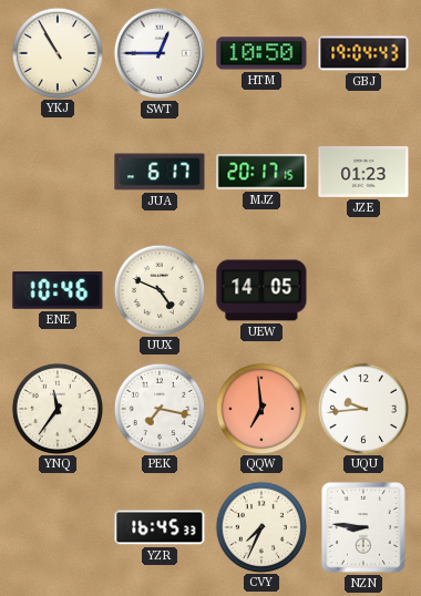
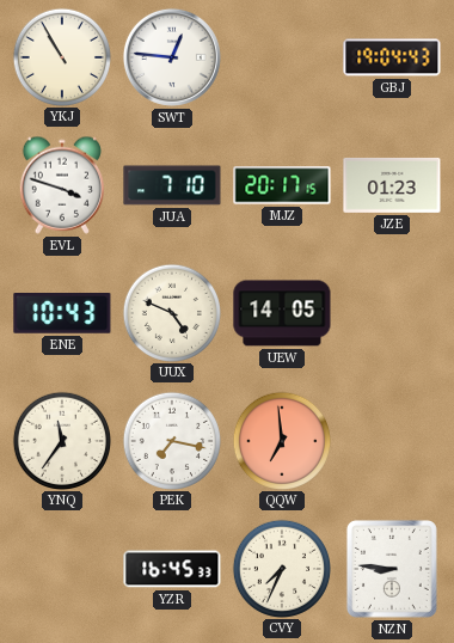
SWT: 12:45 -> 12:46
HTM: 10:50 -> none
EVL: none -> 3:48
JUA: 6:17 -> 7:10
ENE: 10:46 -> 10:43
UQU: 9:44 -> none
